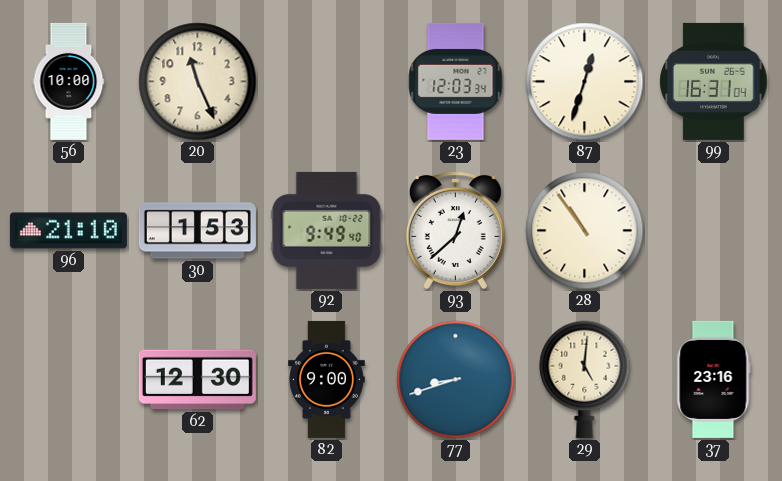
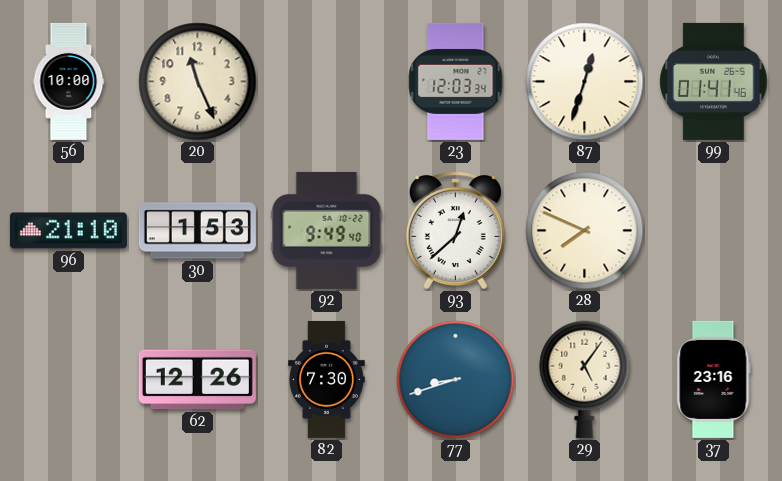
99: 16:31 -> 01:41
28: 10:54 -> 7:49
62: 12:30 -> 12:26
82: 9:00 -> 7:30
29: 5:01 -> 5:06
